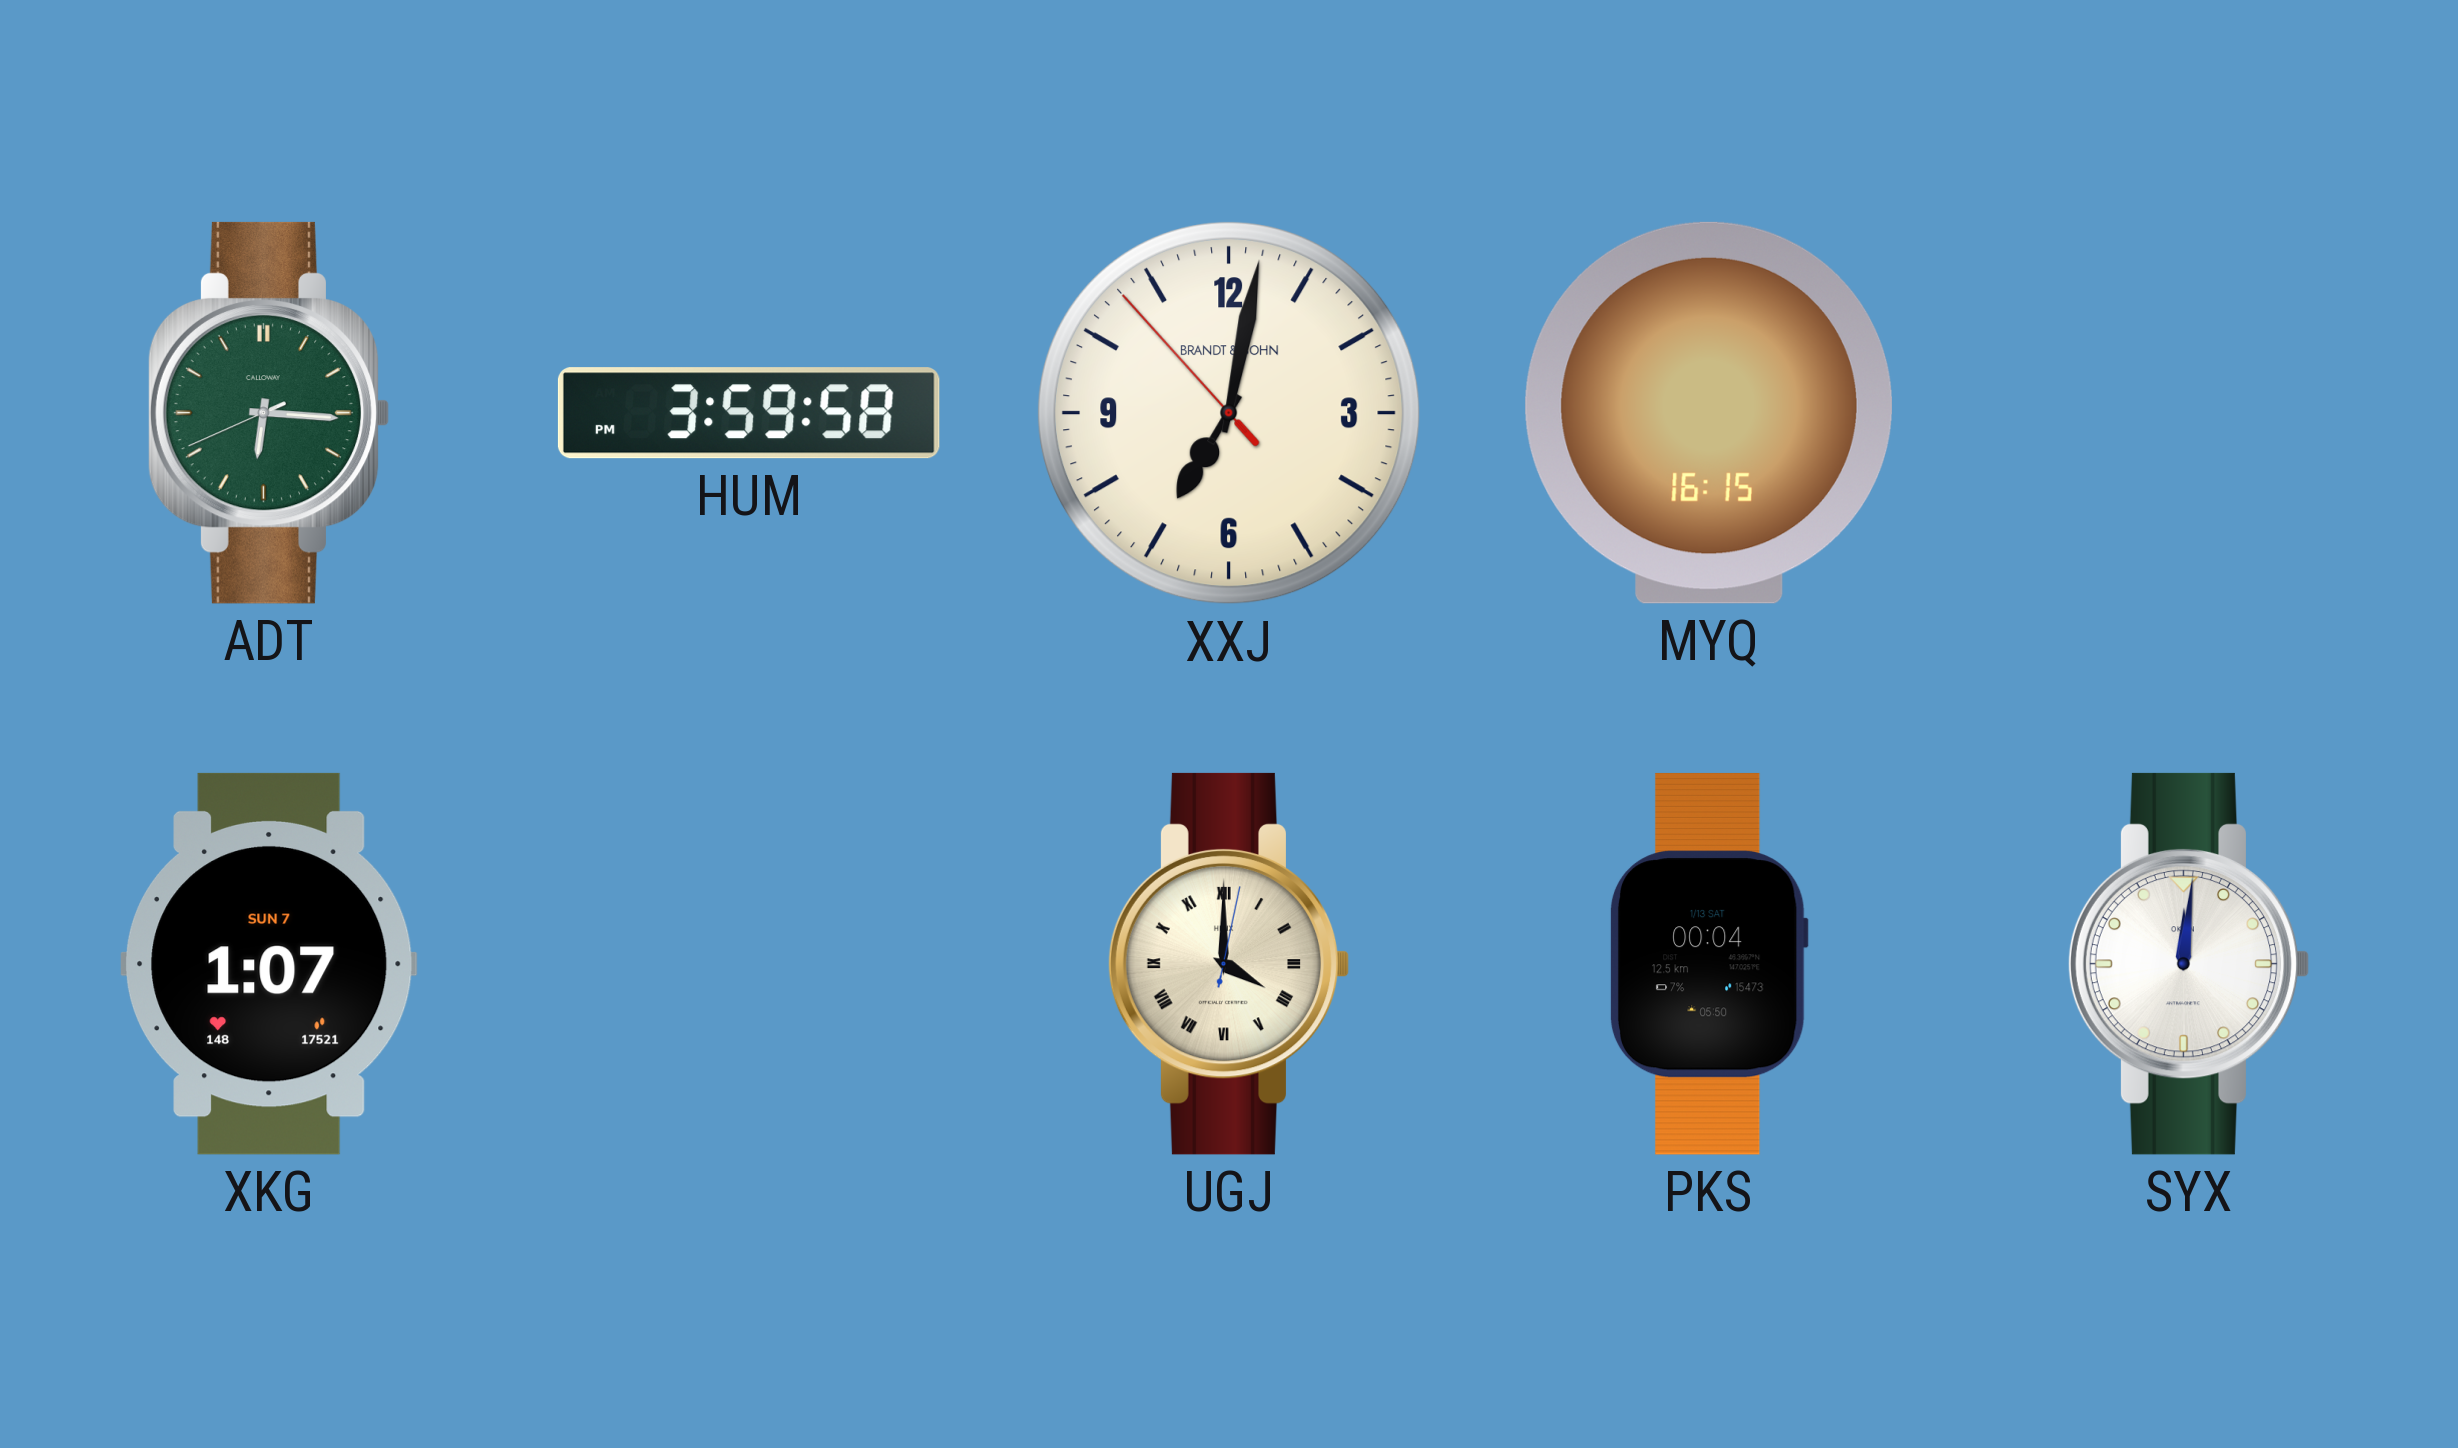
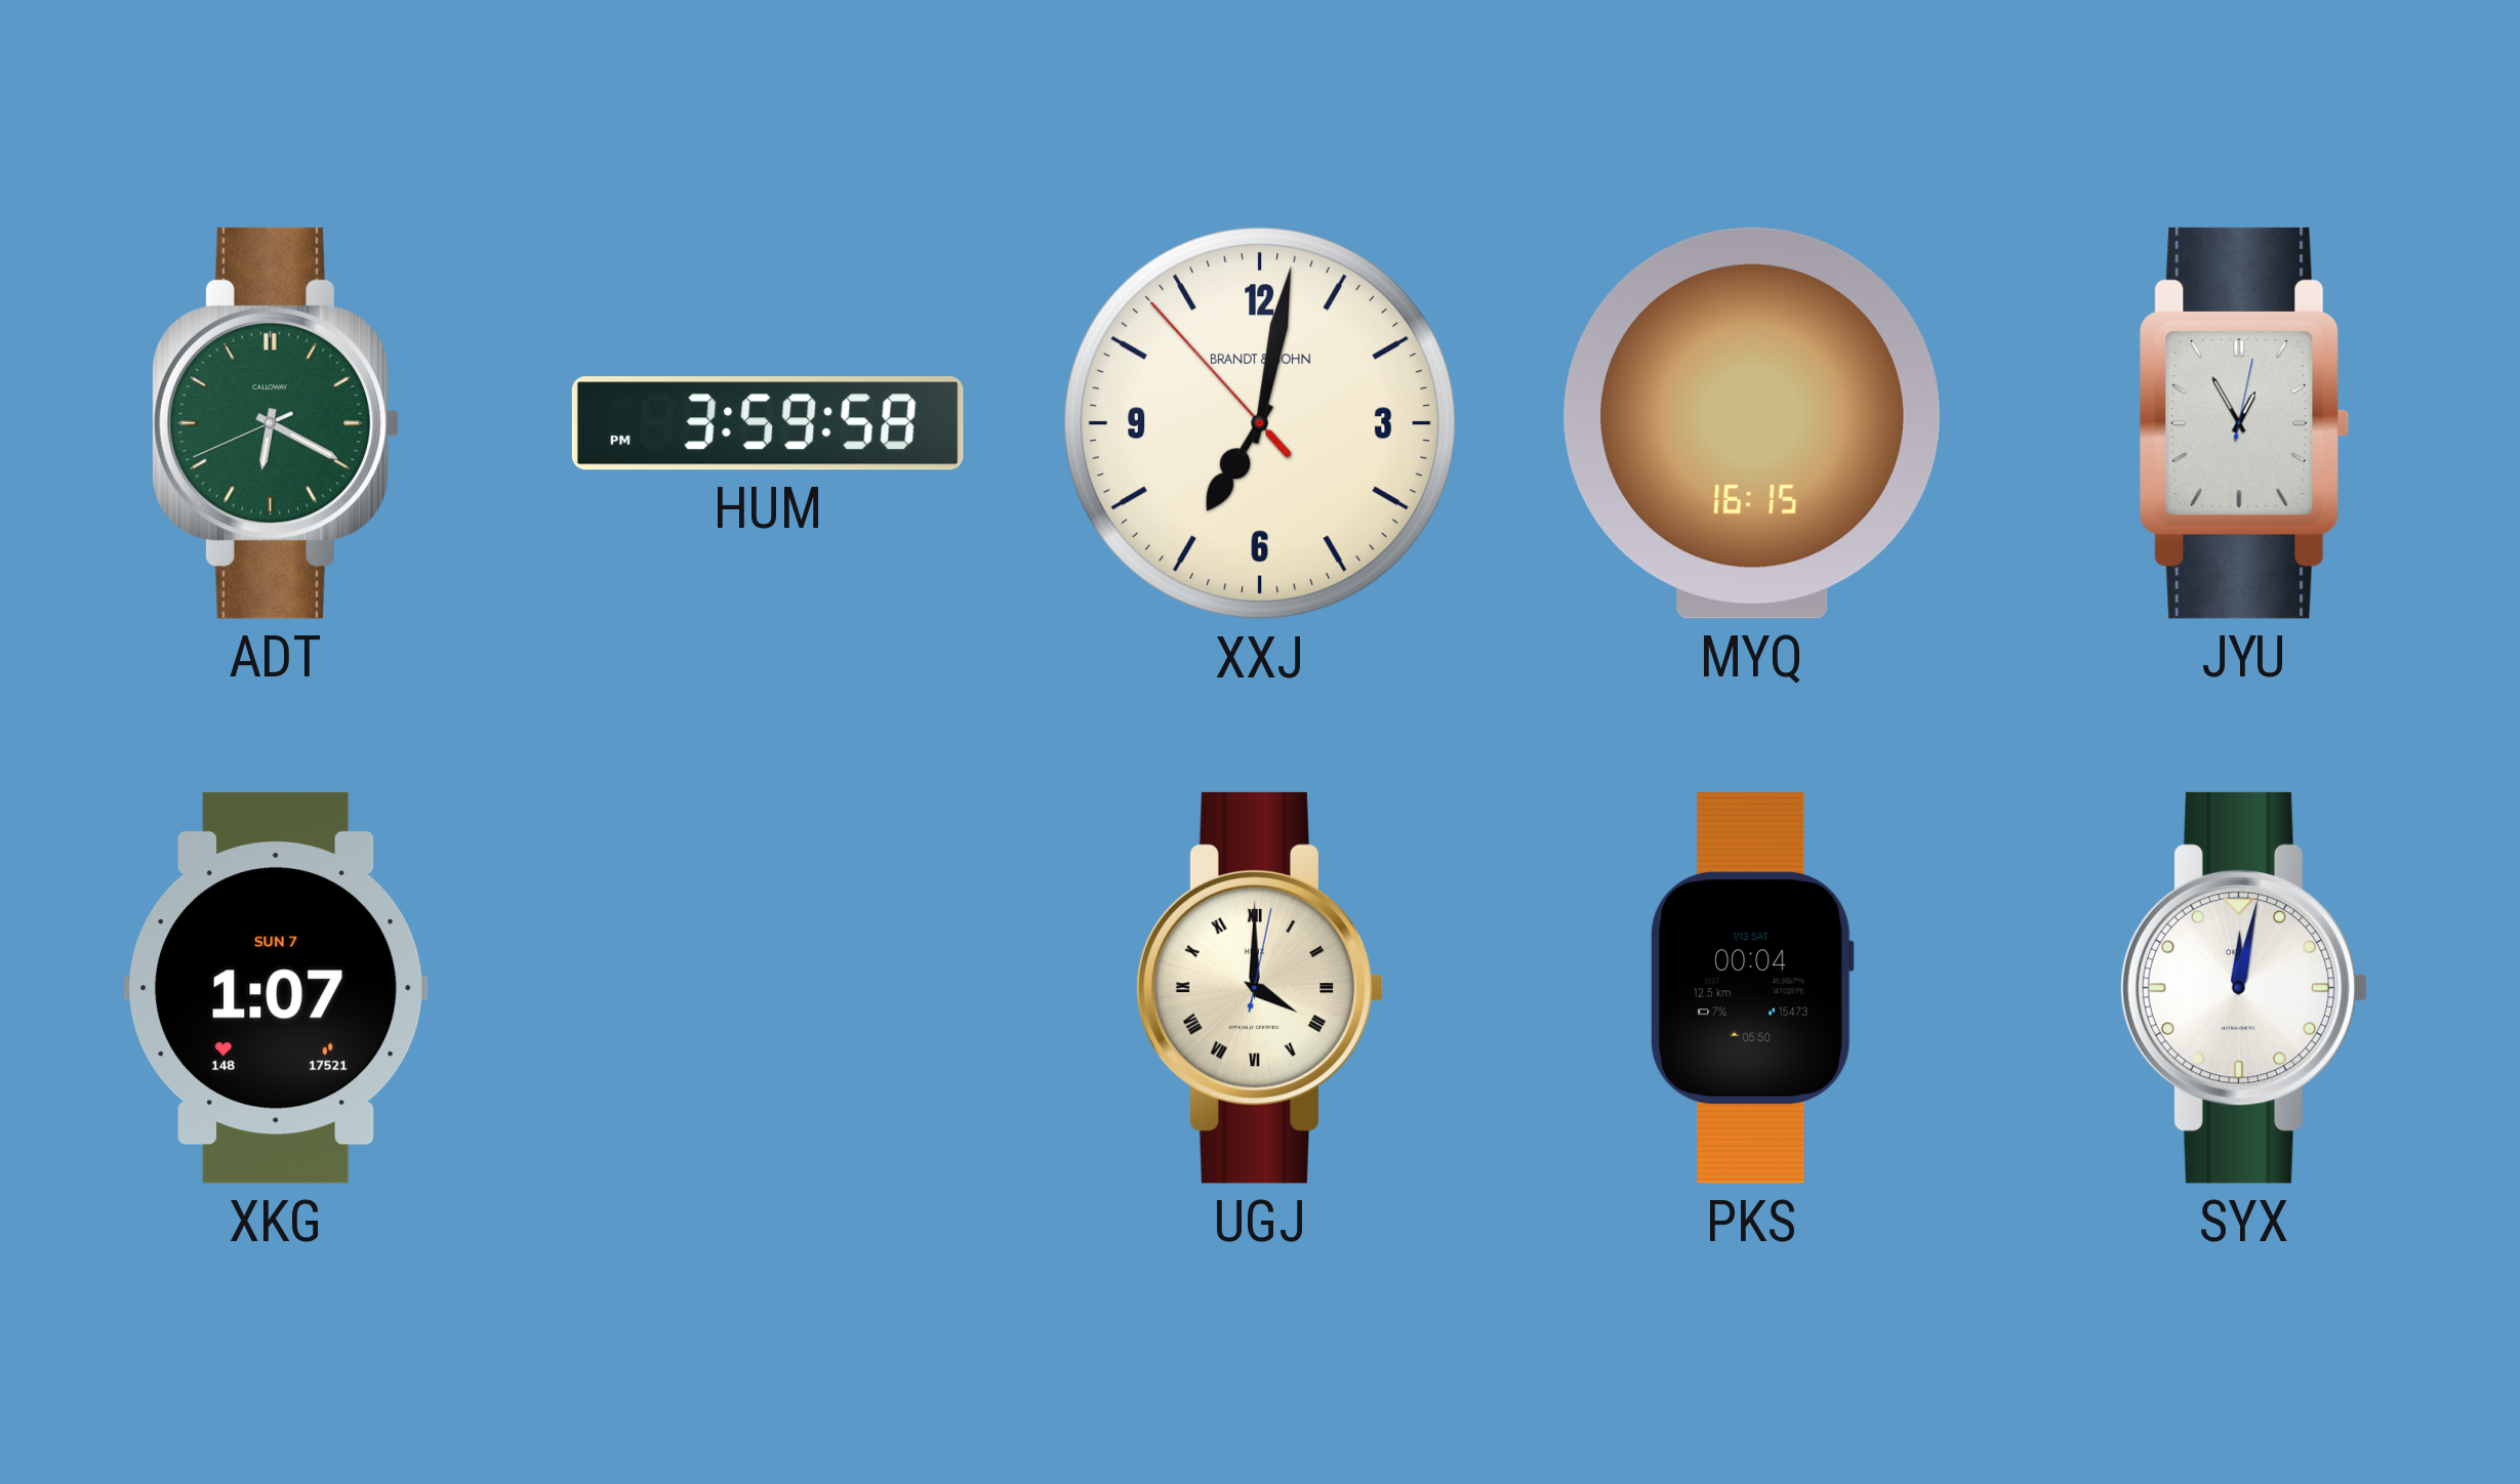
ADT: 6:15 -> 6:19
JYU: none -> 12:55
SYX: 12:01 -> 12:02
